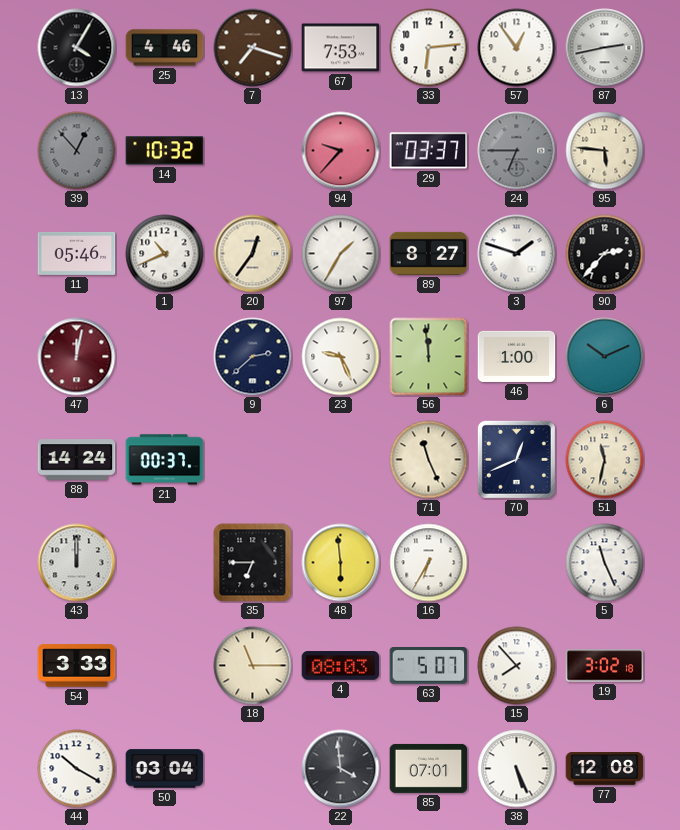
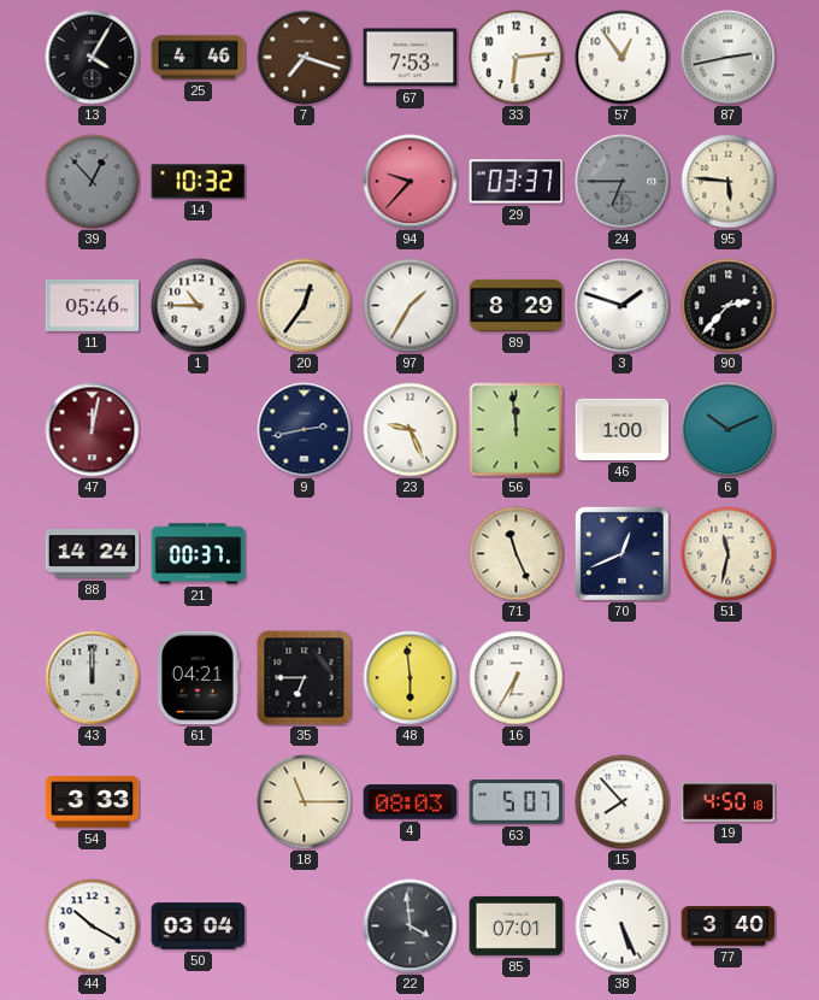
1: 10:41 -> 10:45
89: 8:27 -> 8:29
9: 2:38 -> 2:43
61: none -> 04:21
5: 11:26 -> none
19: 3:02 -> 4:50
77: 12:08 -> 3:40
